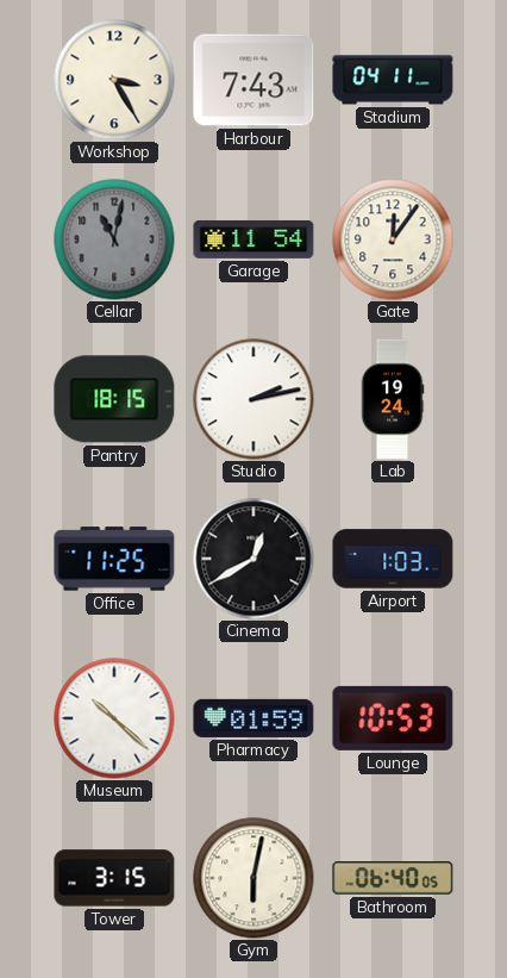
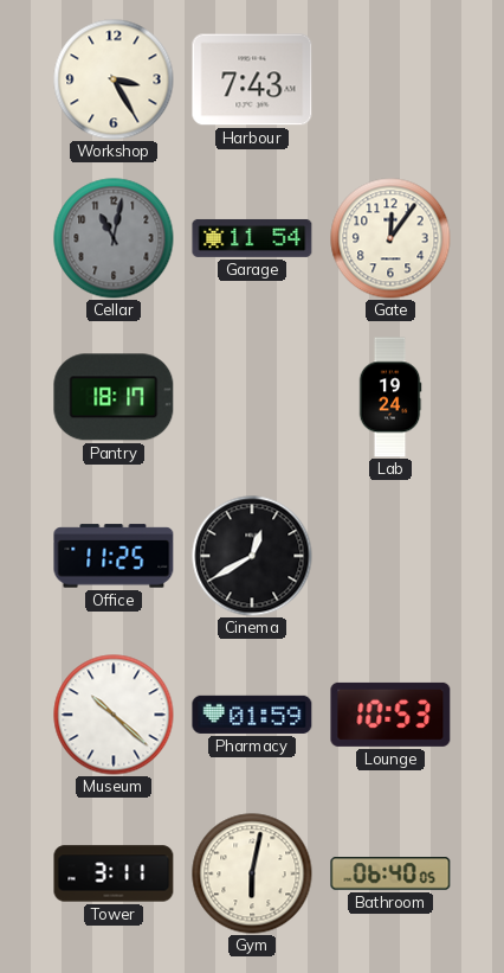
Stadium: 04:11 -> none
Pantry: 18:15 -> 18:17
Studio: 2:13 -> none
Airport: 1:03 -> none
Tower: 3:15 -> 3:11
